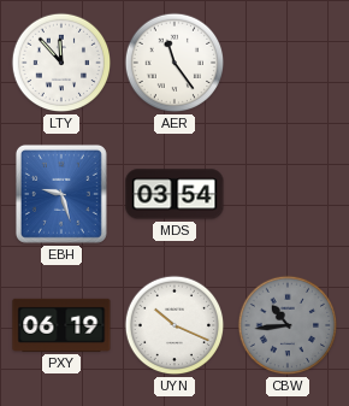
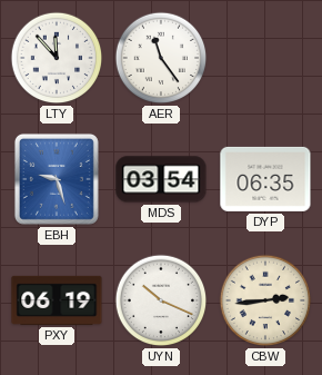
DYP: none -> 06:35
CBW: 10:44 -> 2:44
CBW dial: grey -> cream
